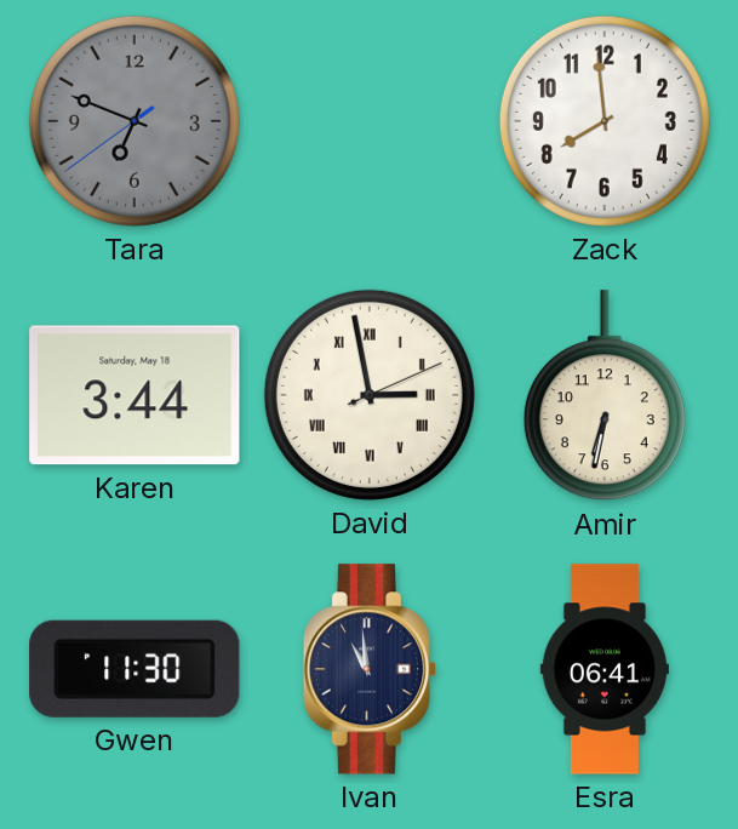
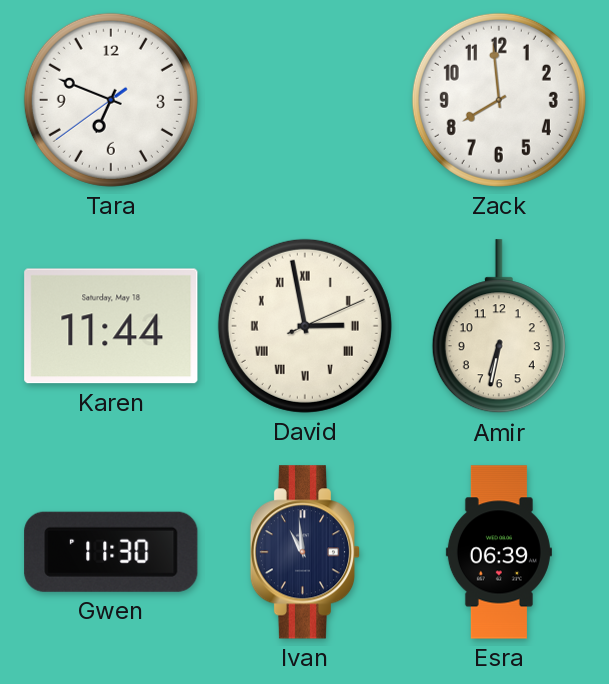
Tara dial: grey -> white
Karen: 3:44 -> 11:44
Esra: 06:41 -> 06:39
